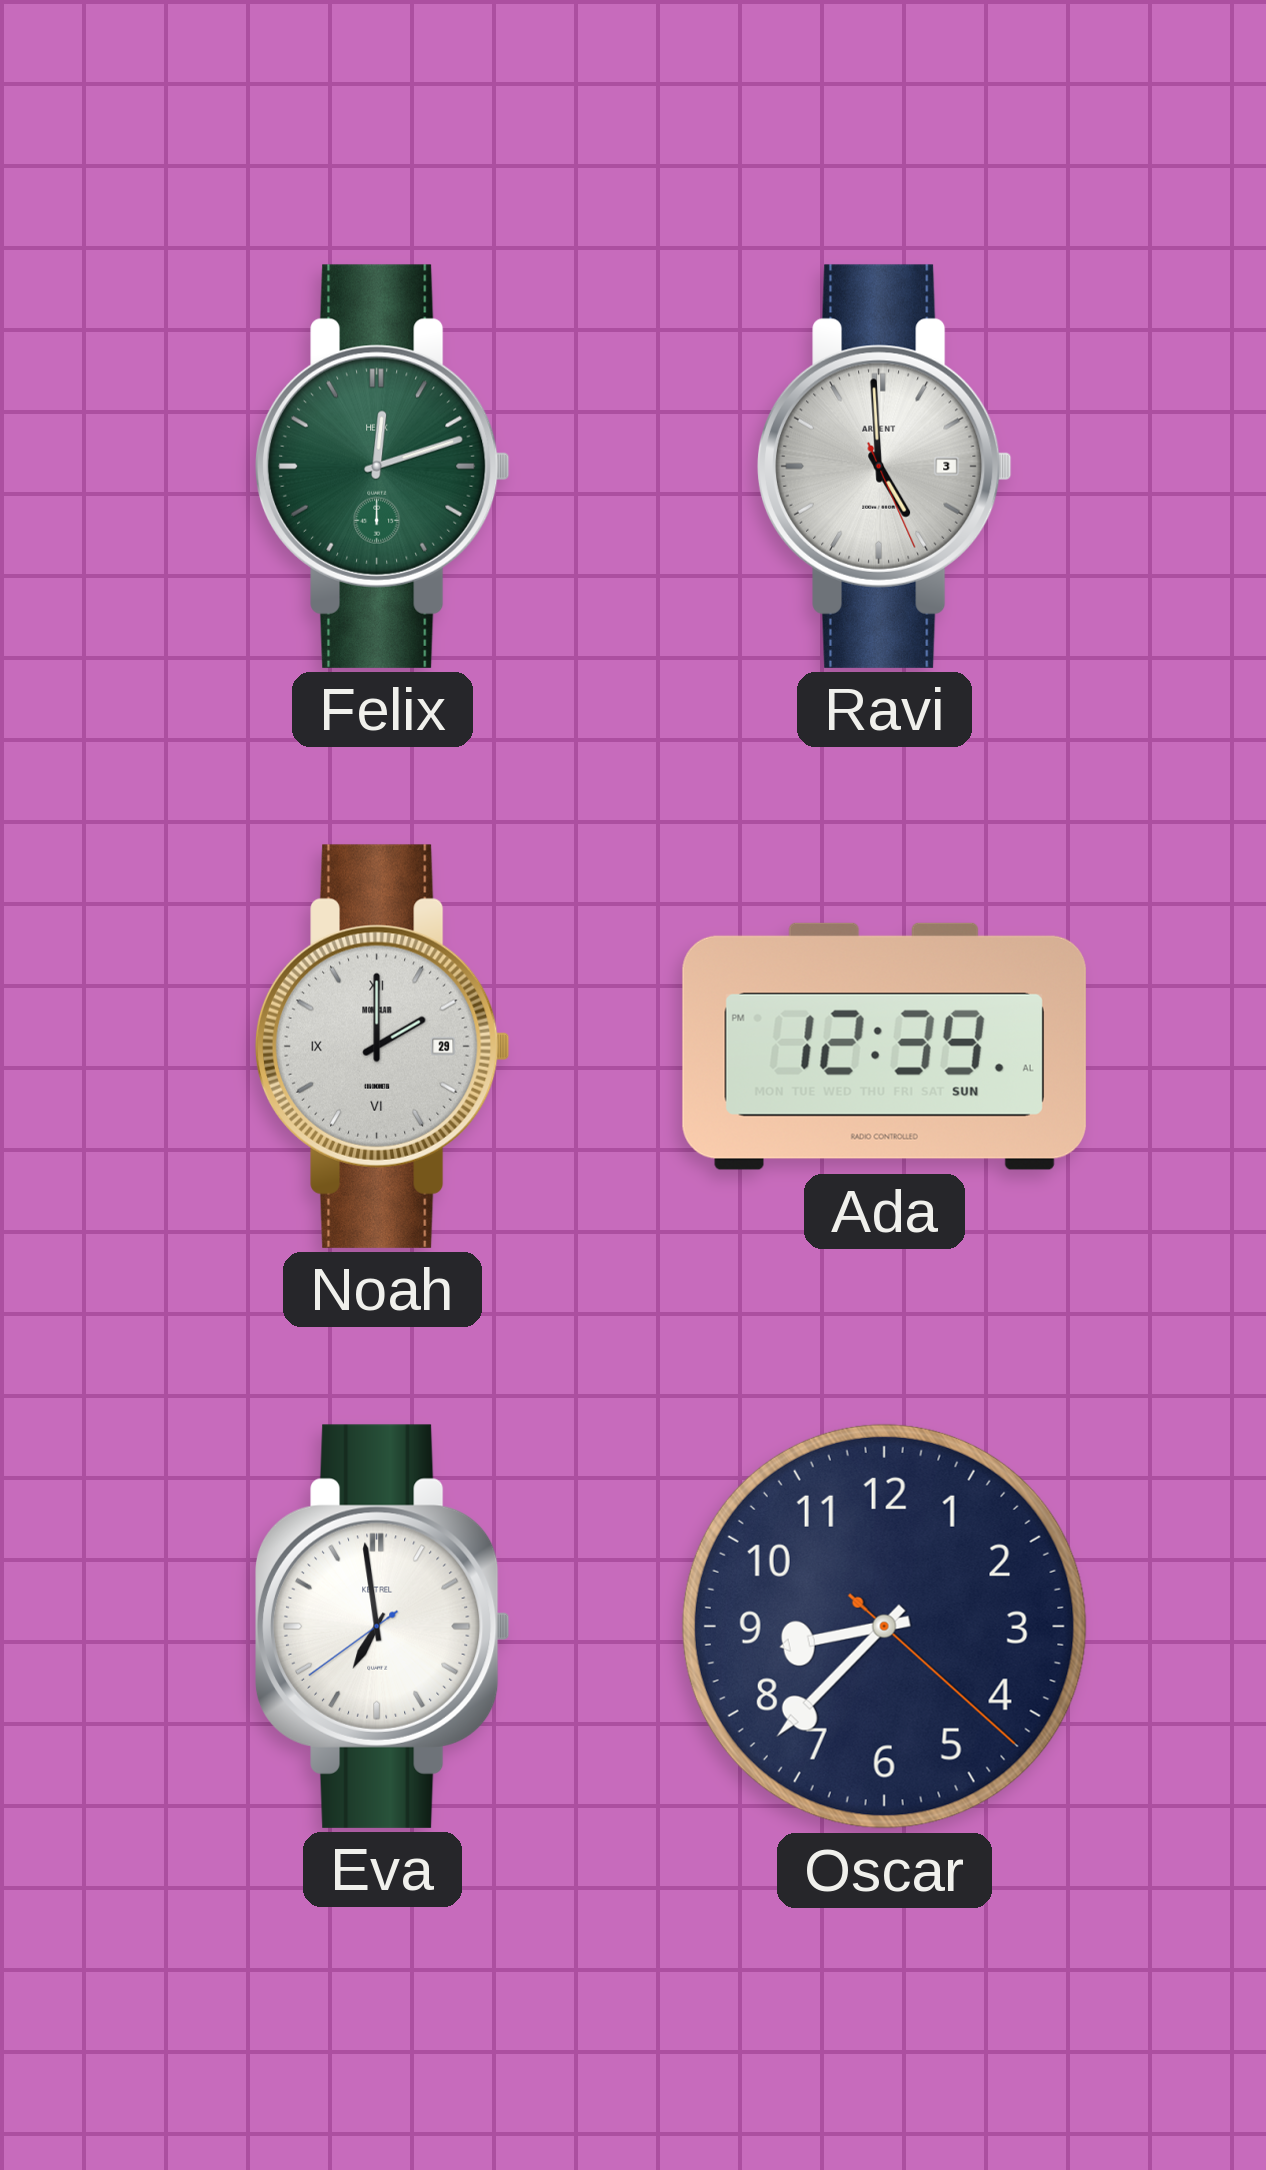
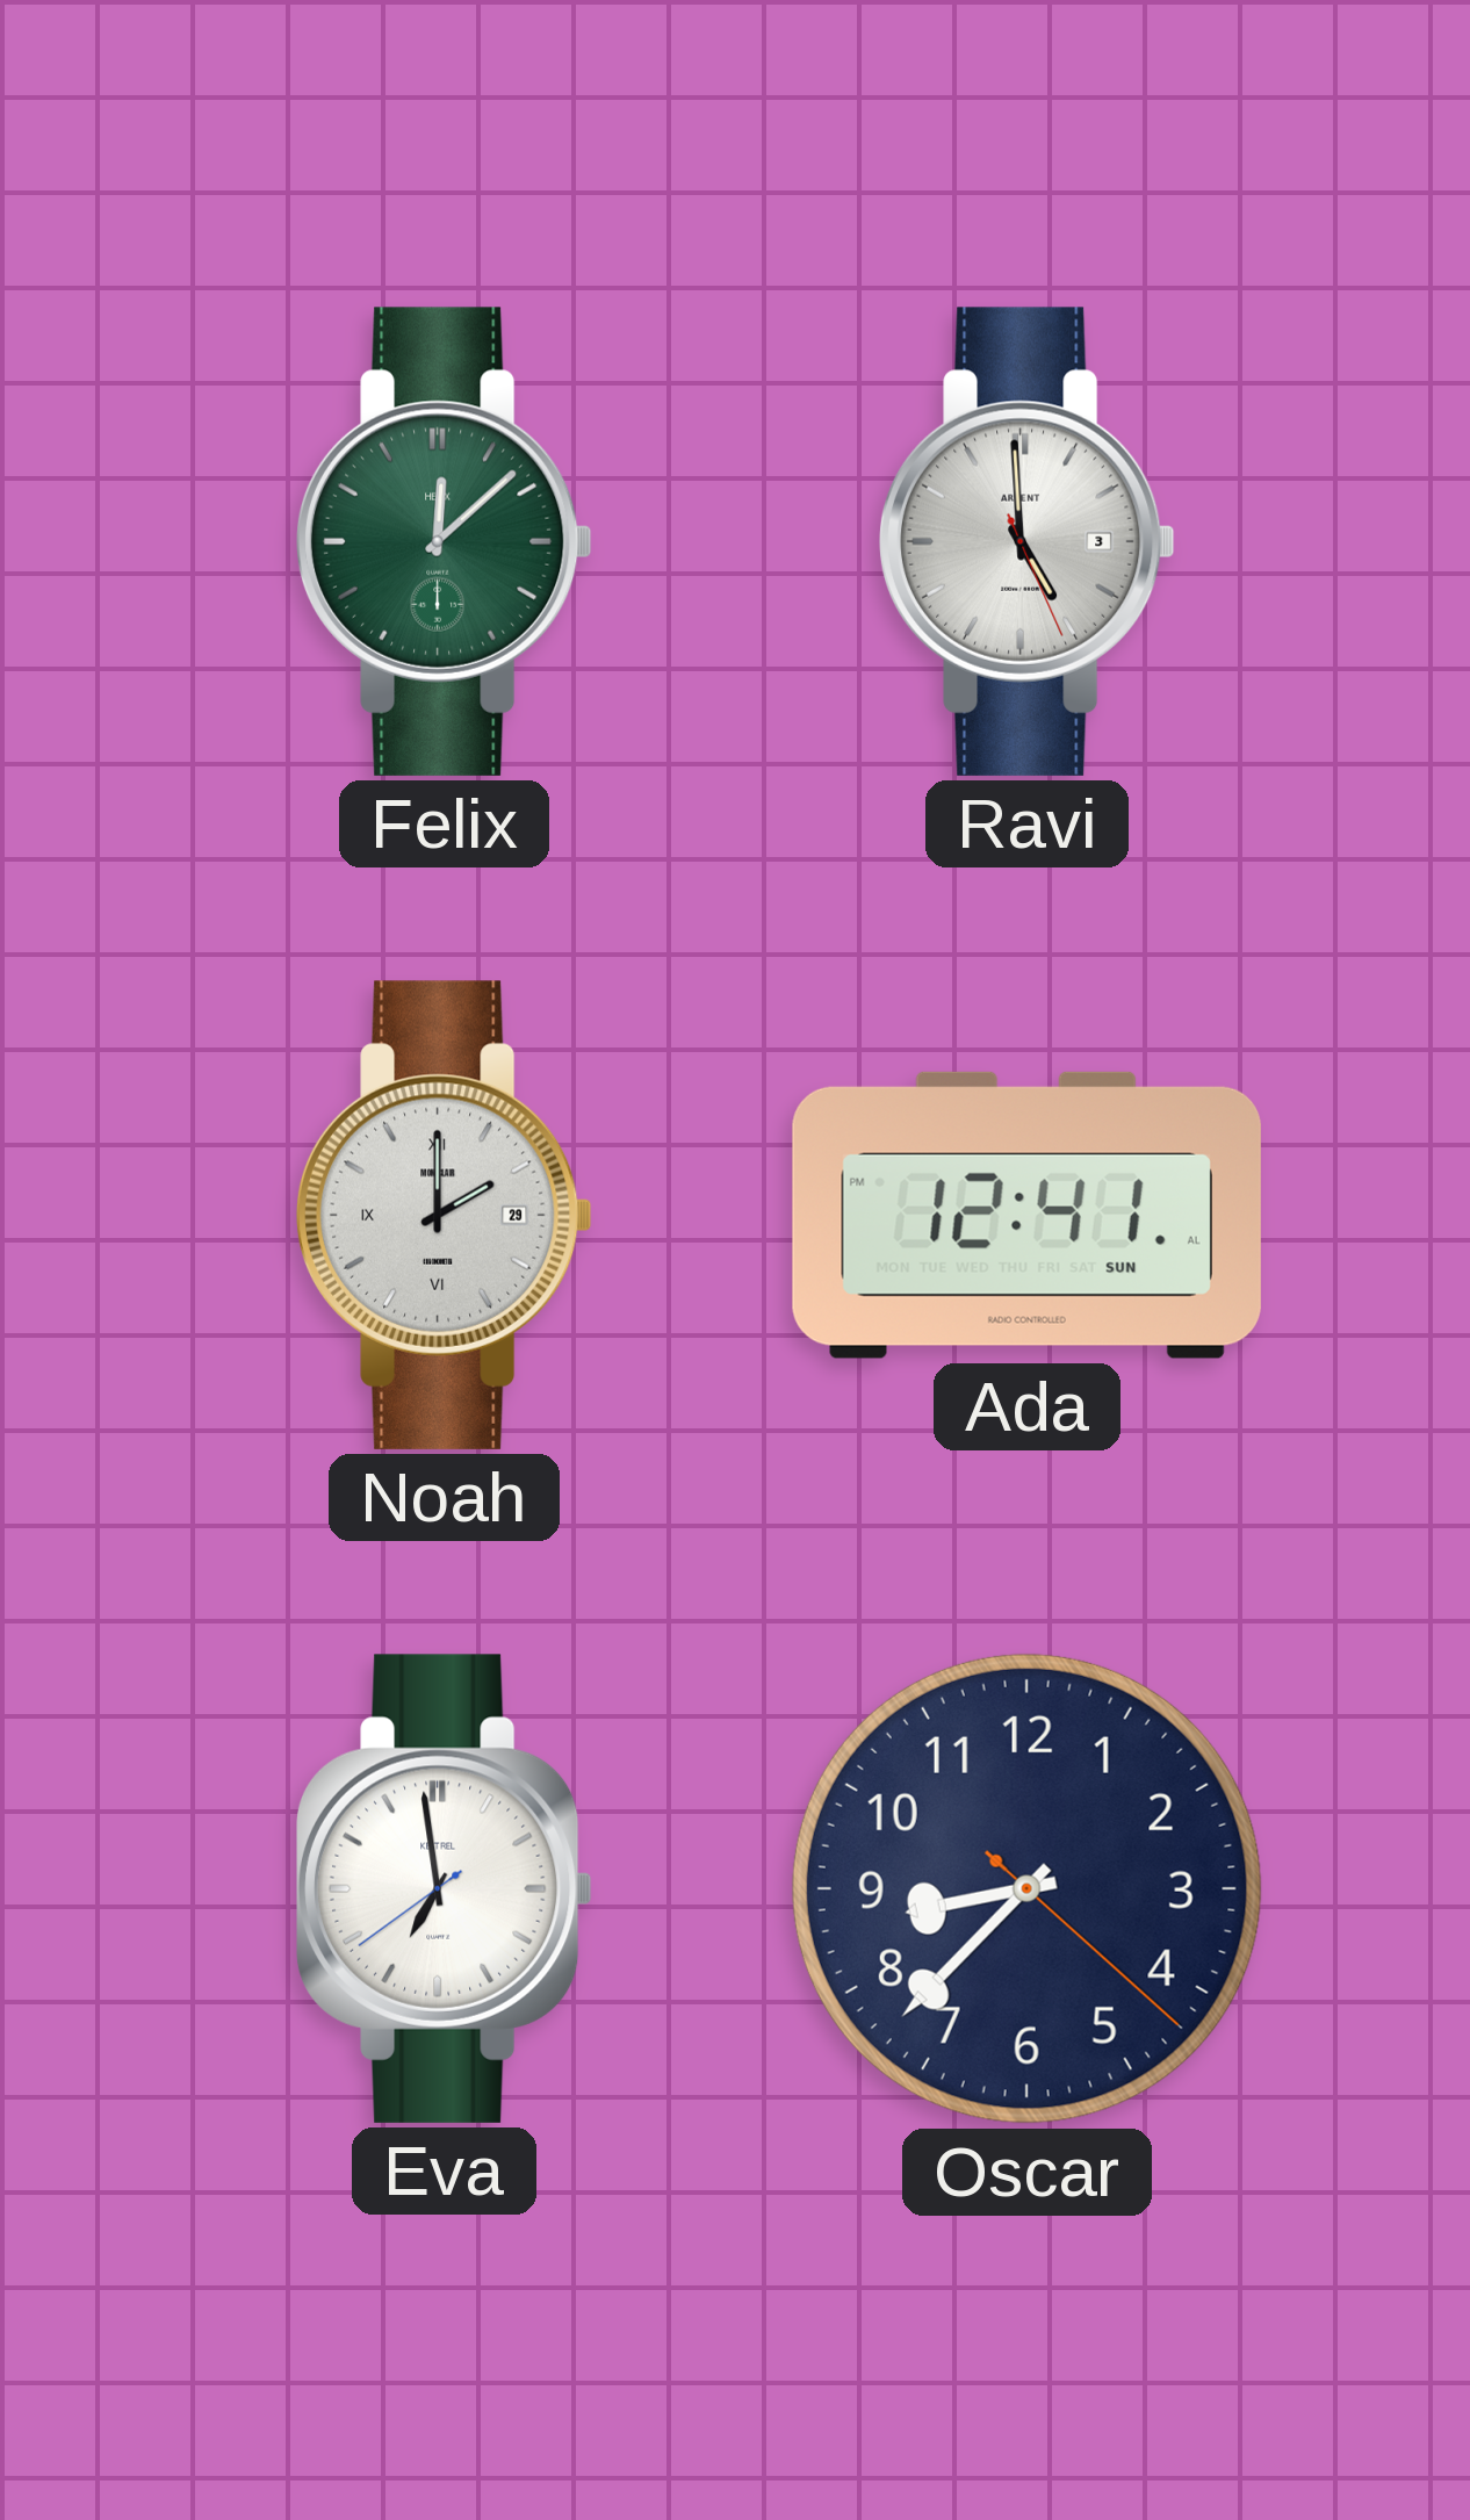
Felix: 12:12 -> 12:08
Ada: 12:39 -> 12:41
